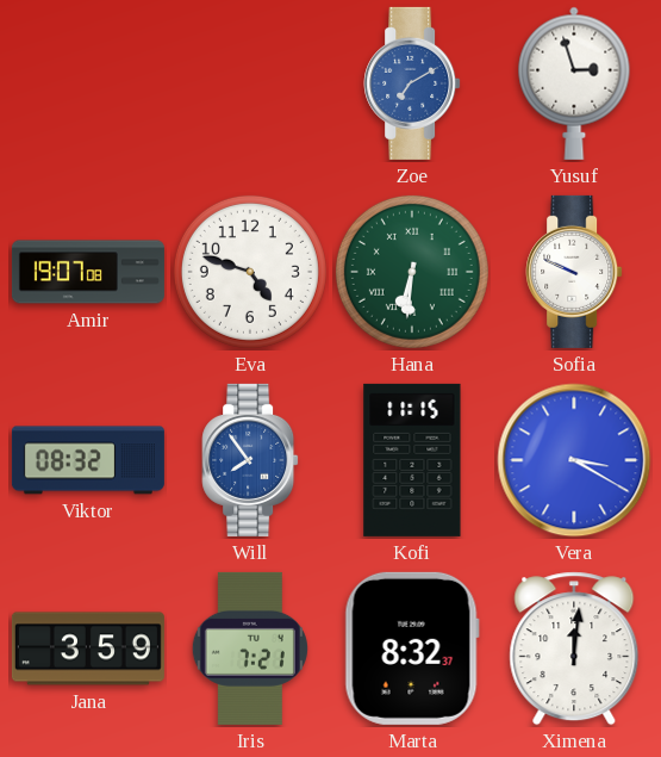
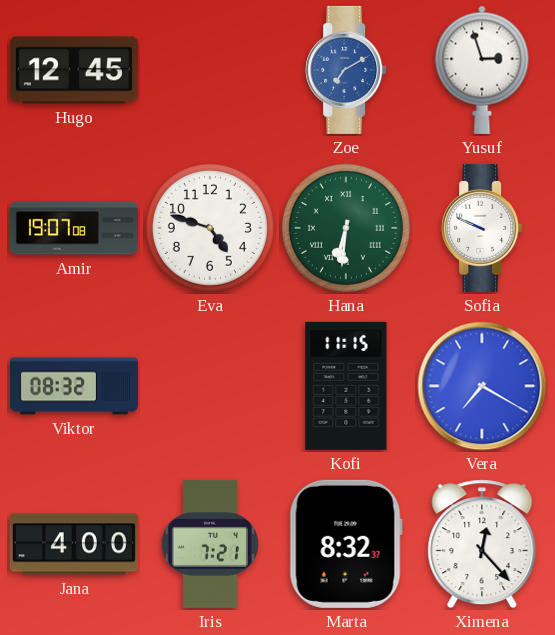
Hugo: none -> 12:45
Will: 7:54 -> none
Vera: 3:20 -> 7:20
Jana: 3:59 -> 4:00
Ximena: 12:01 -> 12:23
